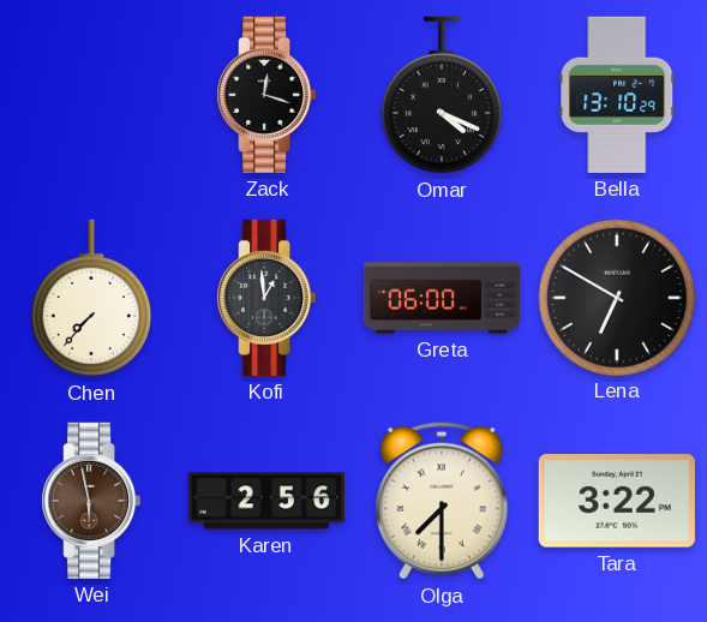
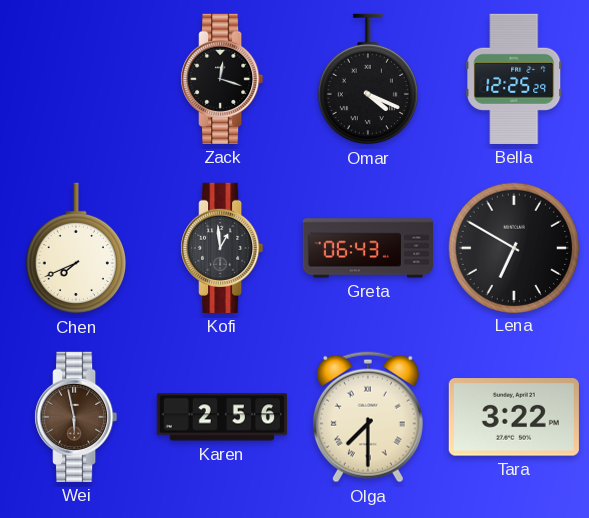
Bella: 13:10 -> 12:25
Chen: 7:37 -> 7:41
Greta: 06:00 -> 06:43
